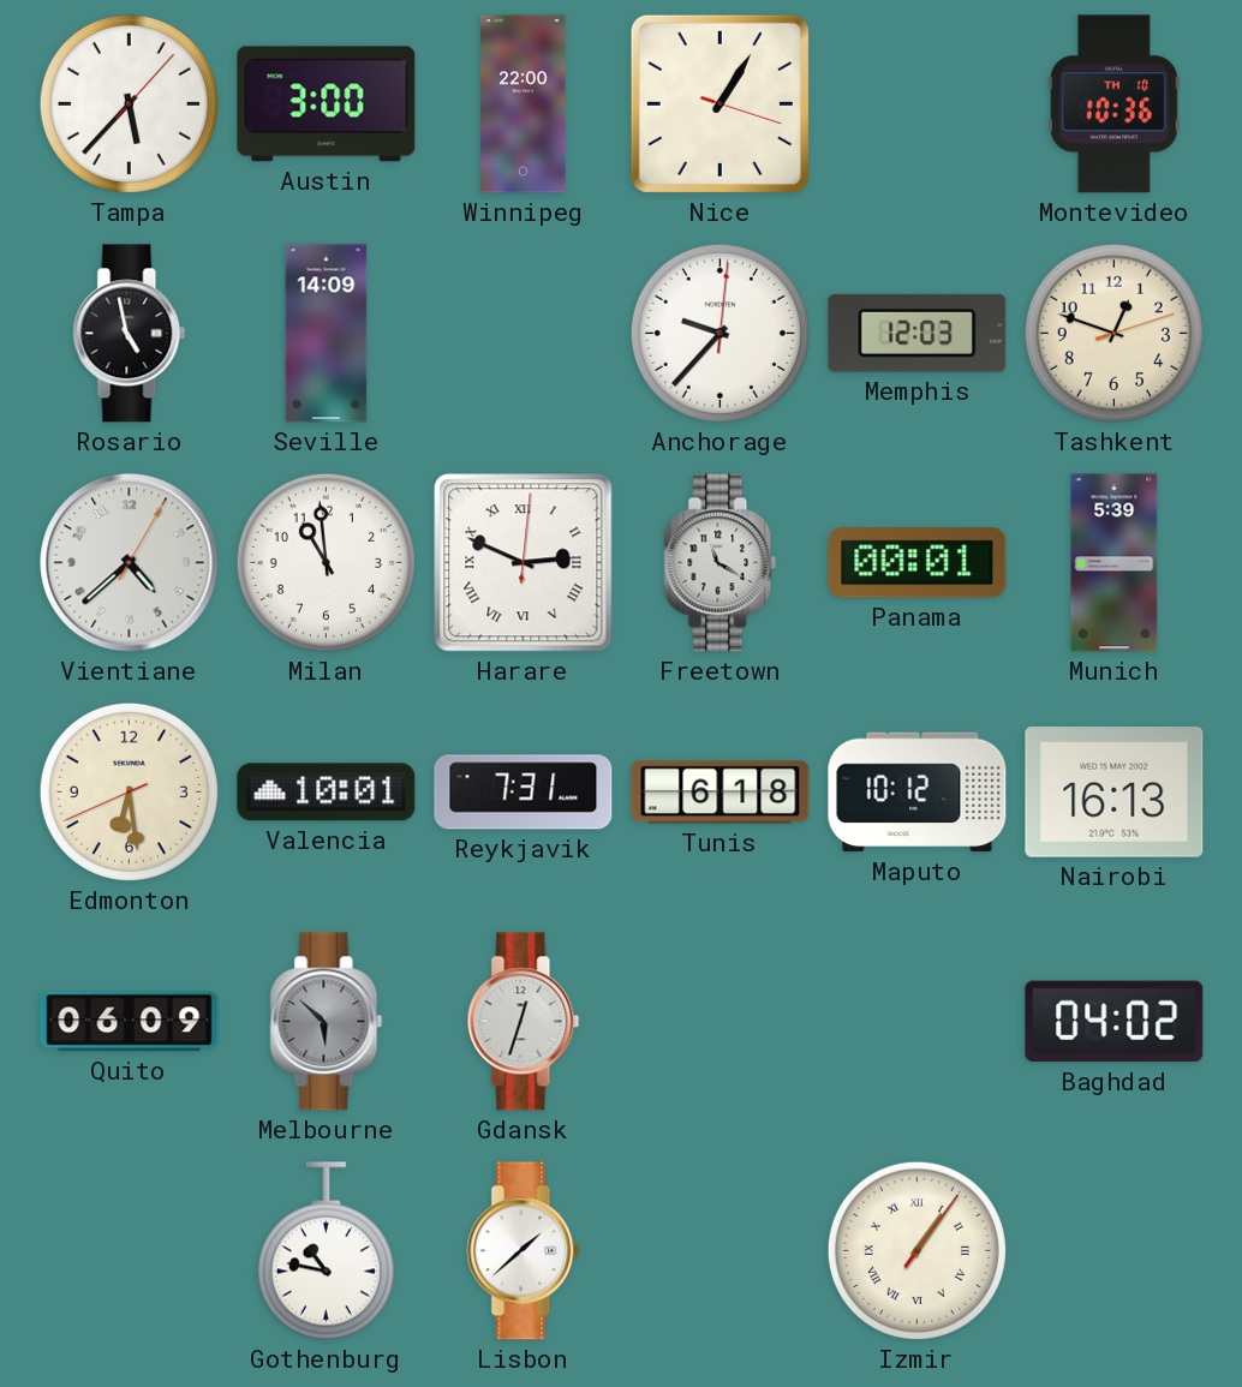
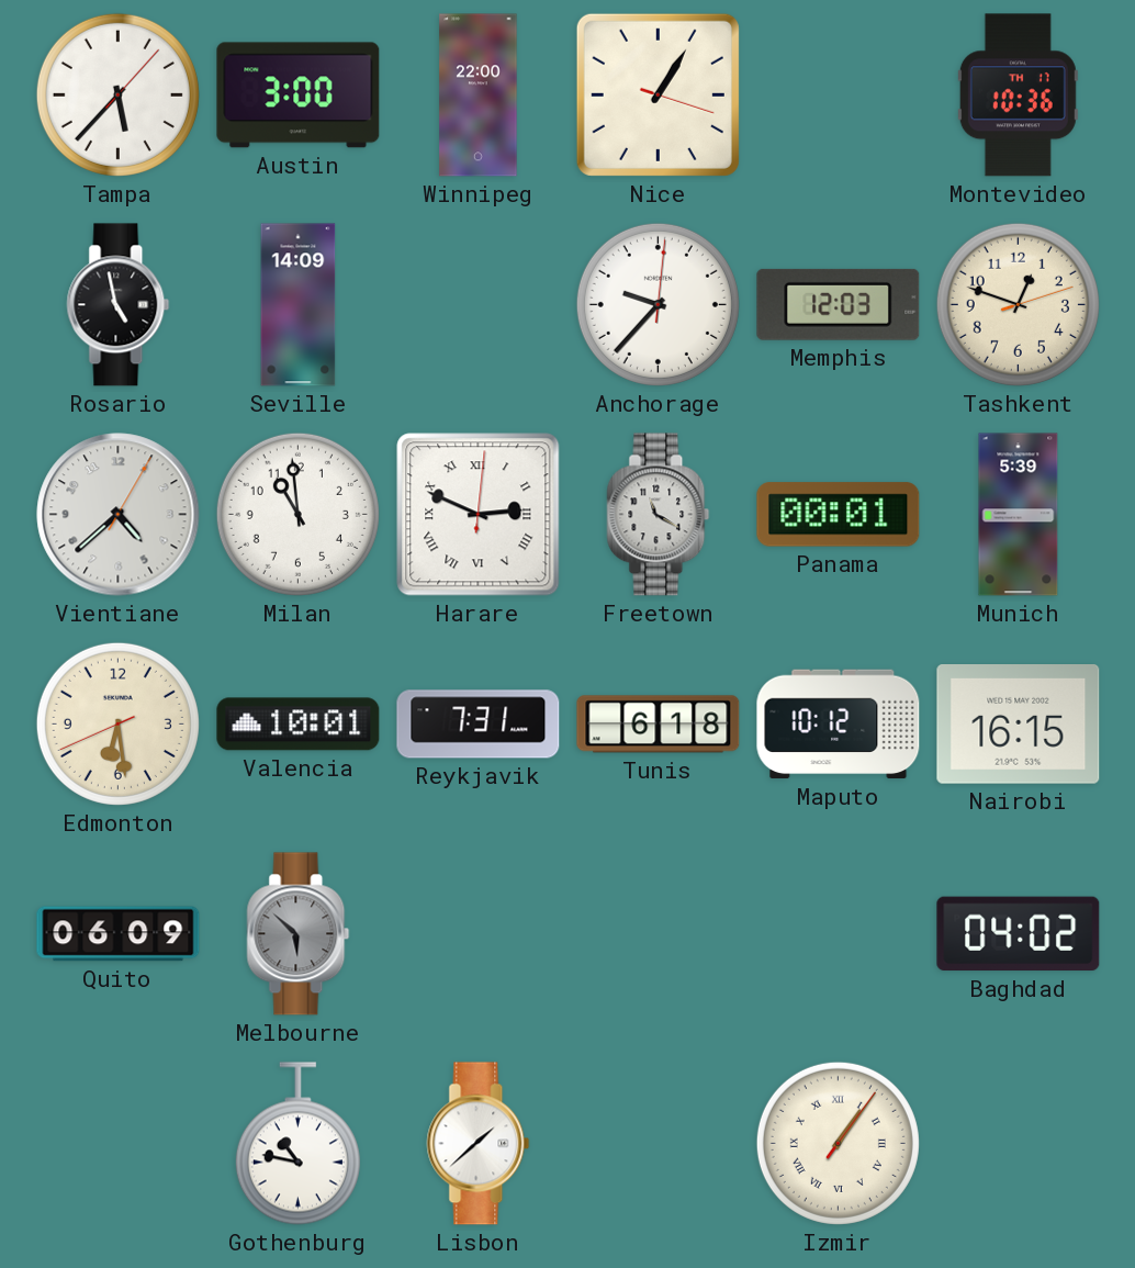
Montevideo date: TH 10 -> TH 17
Nairobi: 16:13 -> 16:15
Gdansk: 12:33 -> none
